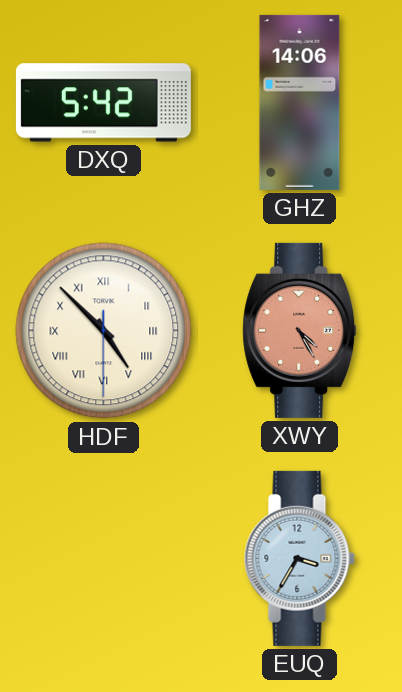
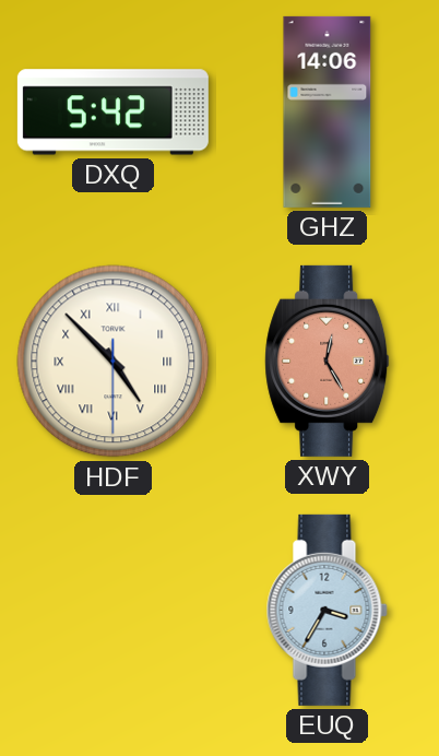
XWY: 4:25 -> 12:25
